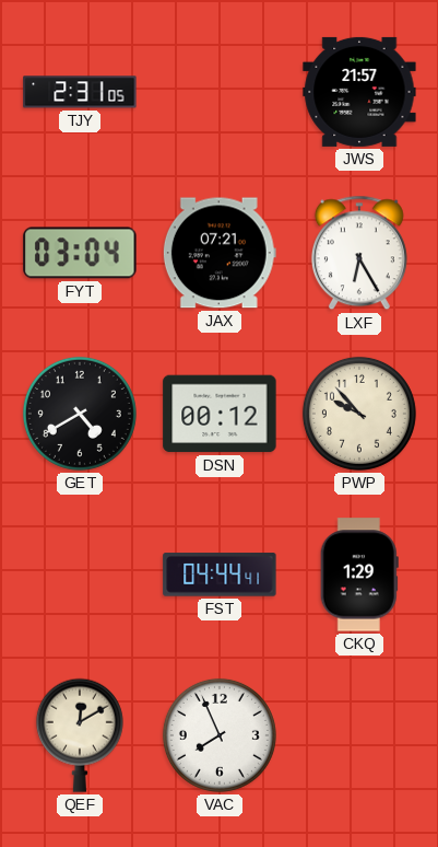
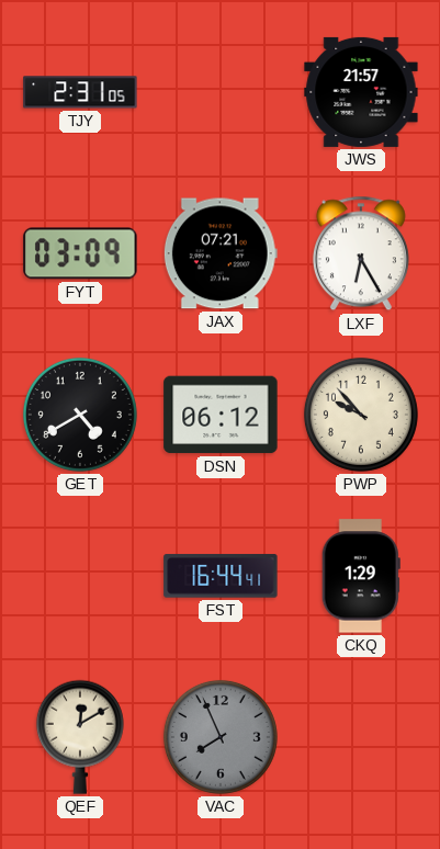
FYT: 03:04 -> 03:09
DSN: 00:12 -> 06:12
FST: 04:44 -> 16:44
VAC dial: white -> grey
